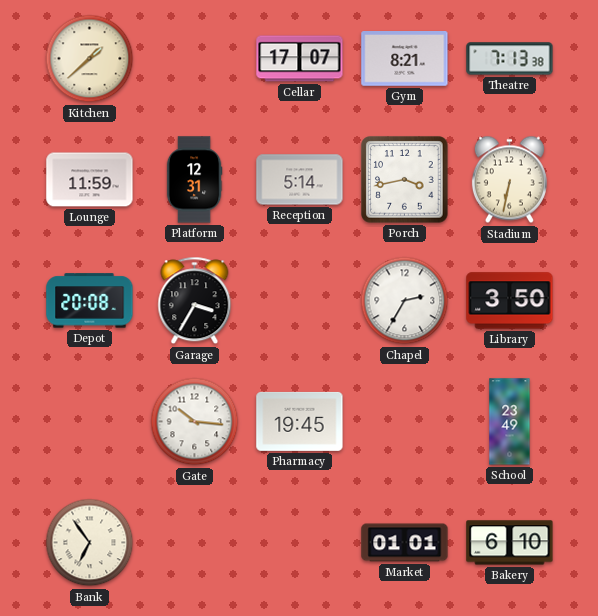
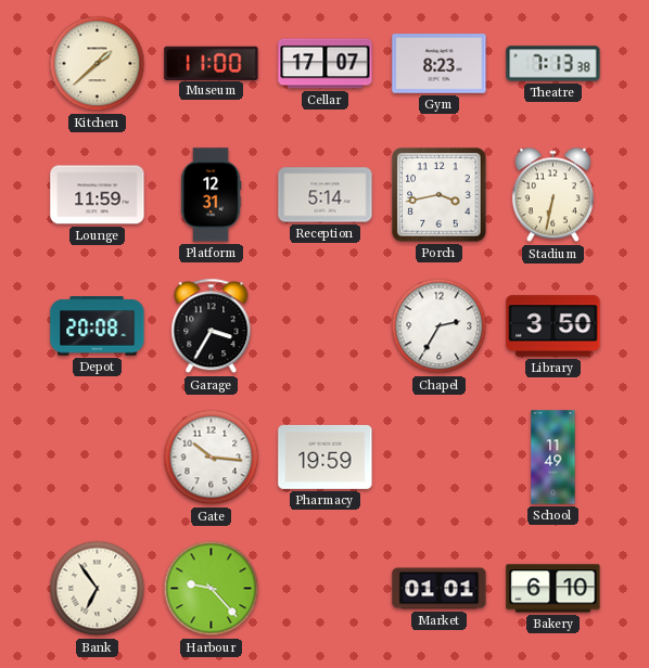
Museum: none -> 11:00
Gym: 8:21 -> 8:23
Pharmacy: 19:45 -> 19:59
School: 23:49 -> 11:49
Harbour: none -> 9:23
